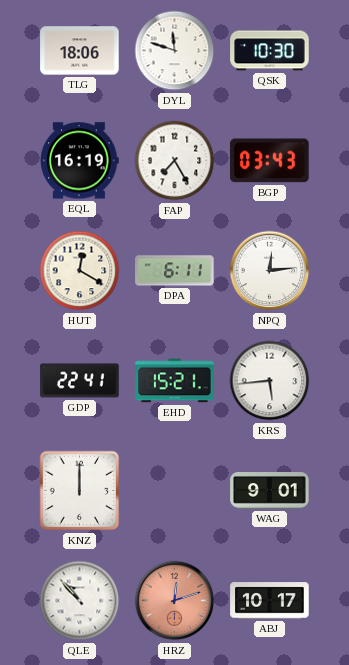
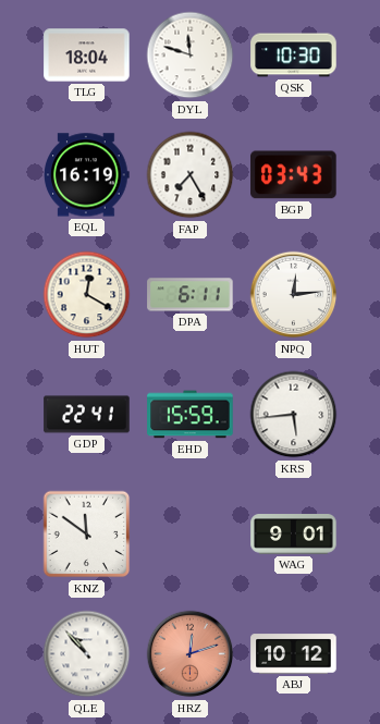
TLG: 18:06 -> 18:04
EHD: 15:21 -> 15:59
KNZ: 12:00 -> 11:51
ABJ: 10:17 -> 10:12
